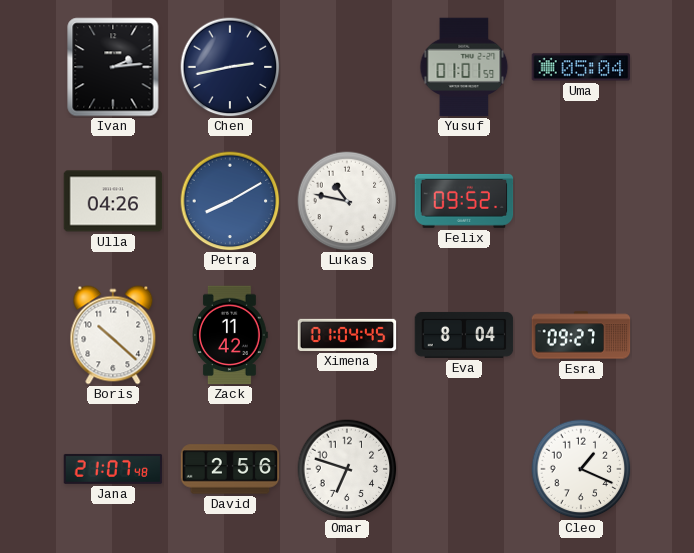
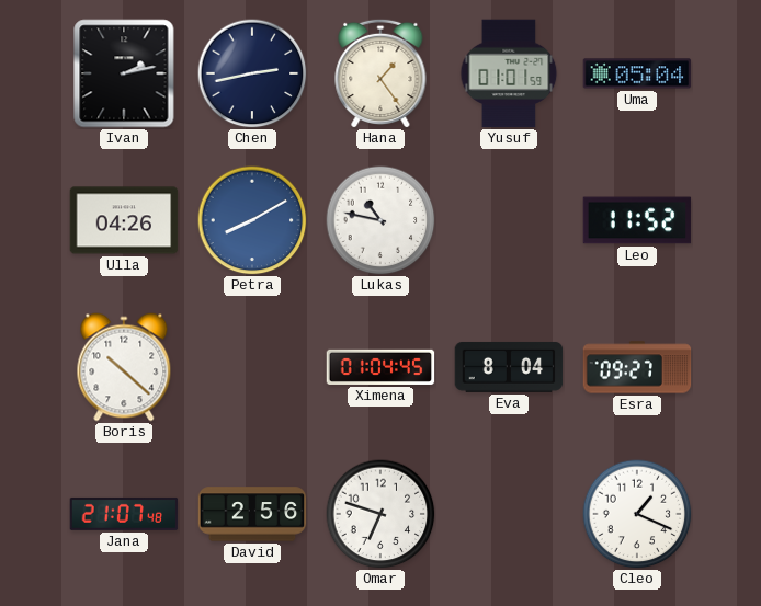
Ivan: 2:14 -> 2:13
Hana: none -> 1:24
Felix: 09:52 -> none
Leo: none -> 11:52
Zack: 11:42 -> none
